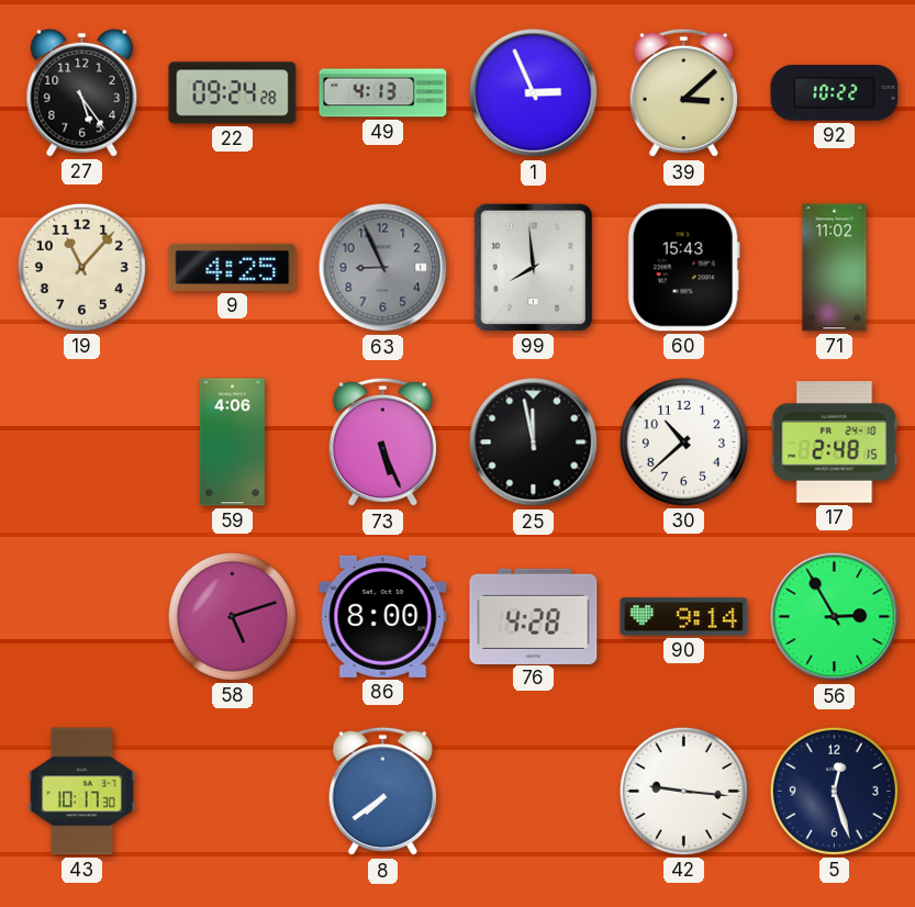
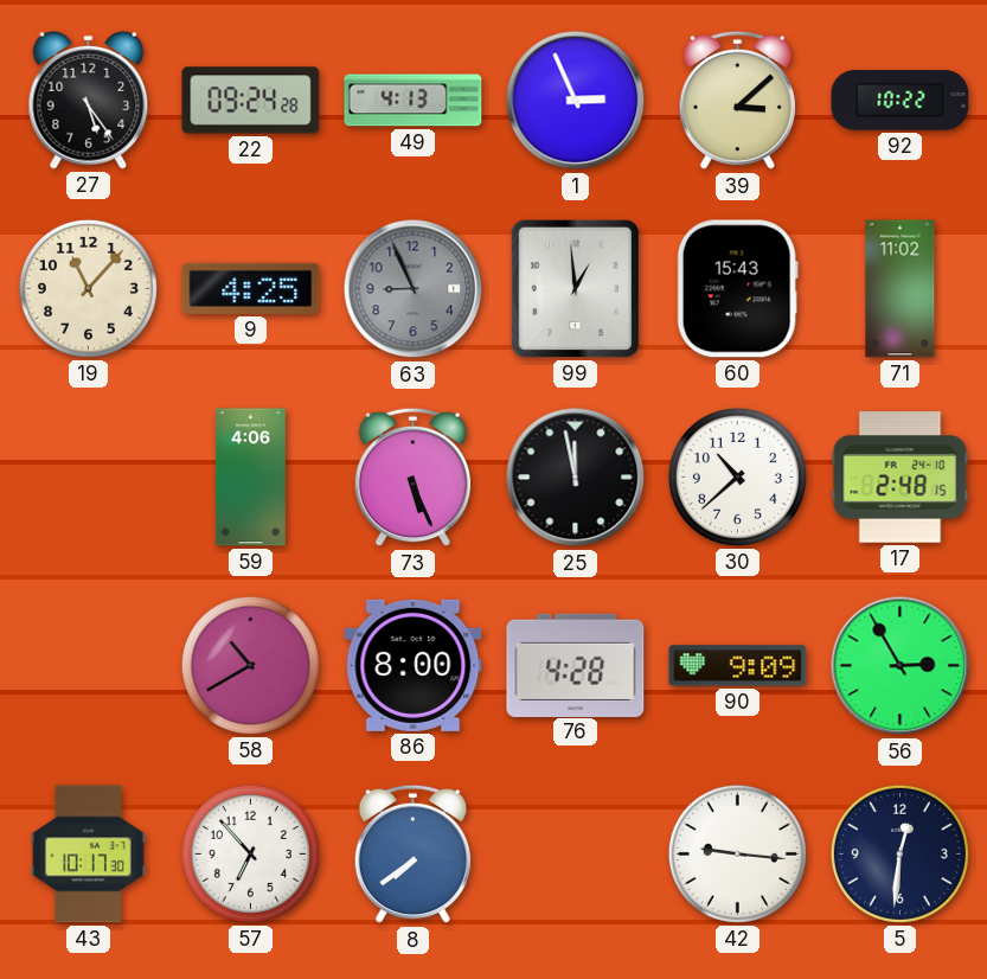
99: 7:59 -> 12:59
58: 5:12 -> 10:40
90: 9:14 -> 9:09
57: none -> 6:53
5: 12:27 -> 12:31
